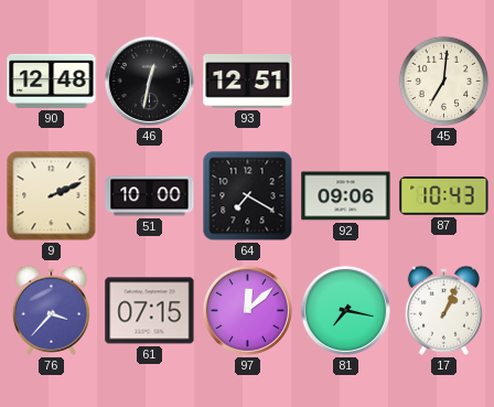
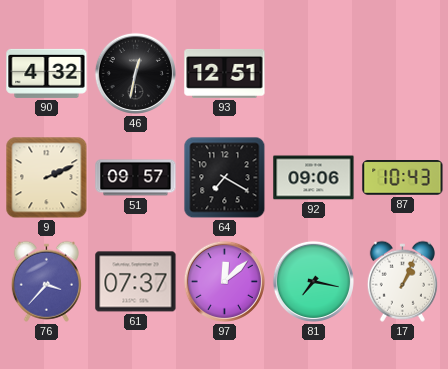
90: 12:48 -> 4:32
45: 7:01 -> none
51: 10:00 -> 09:57
61: 07:15 -> 07:37
